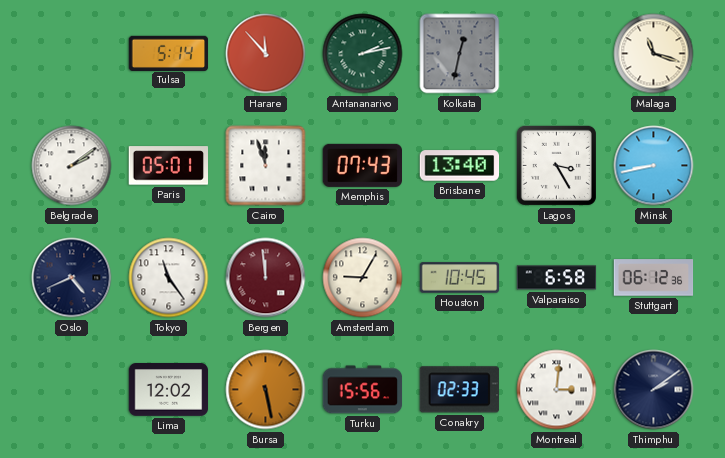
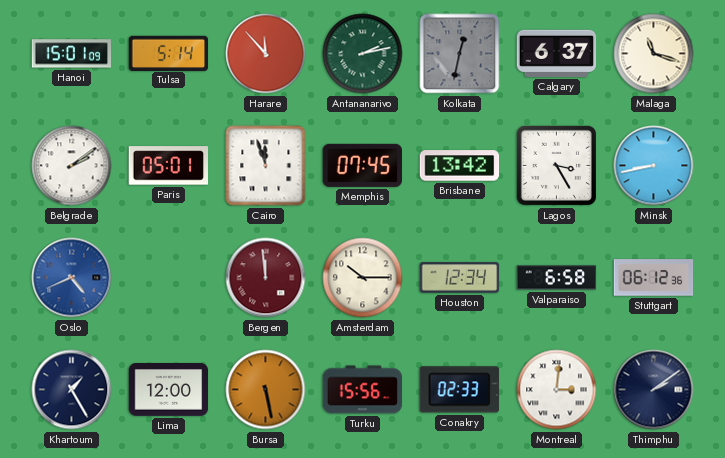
Hanoi: none -> 15:01
Calgary: none -> 6:37
Memphis: 07:43 -> 07:45
Brisbane: 13:40 -> 13:42
Oslo dial: navy -> blue
Tokyo: 11:24 -> none
Amsterdam: 9:05 -> 10:15
Houston: 10:45 -> 12:34
Khartoum: none -> 1:25
Lima: 12:02 -> 12:00
